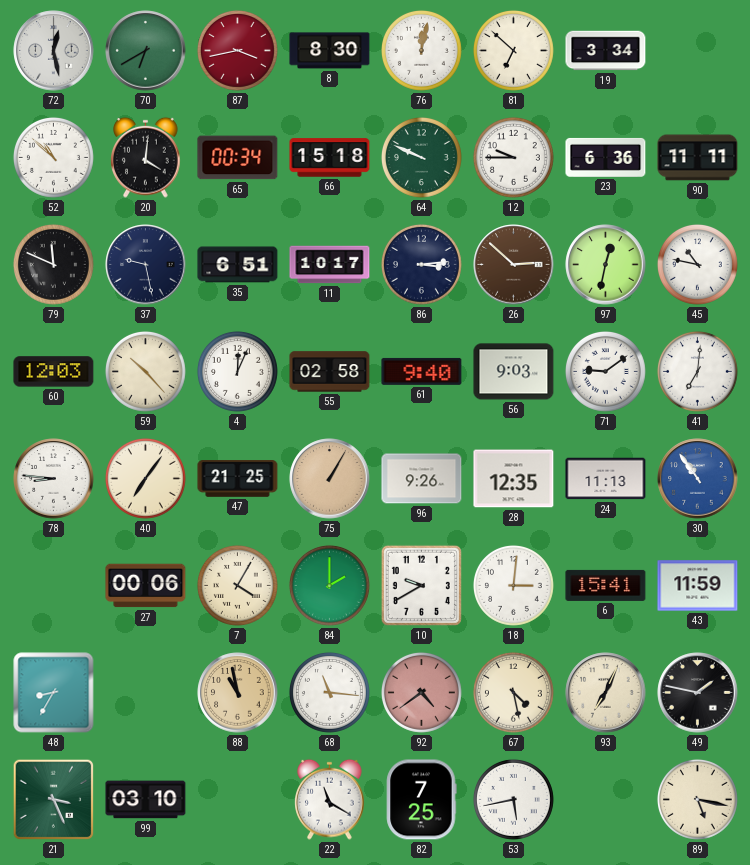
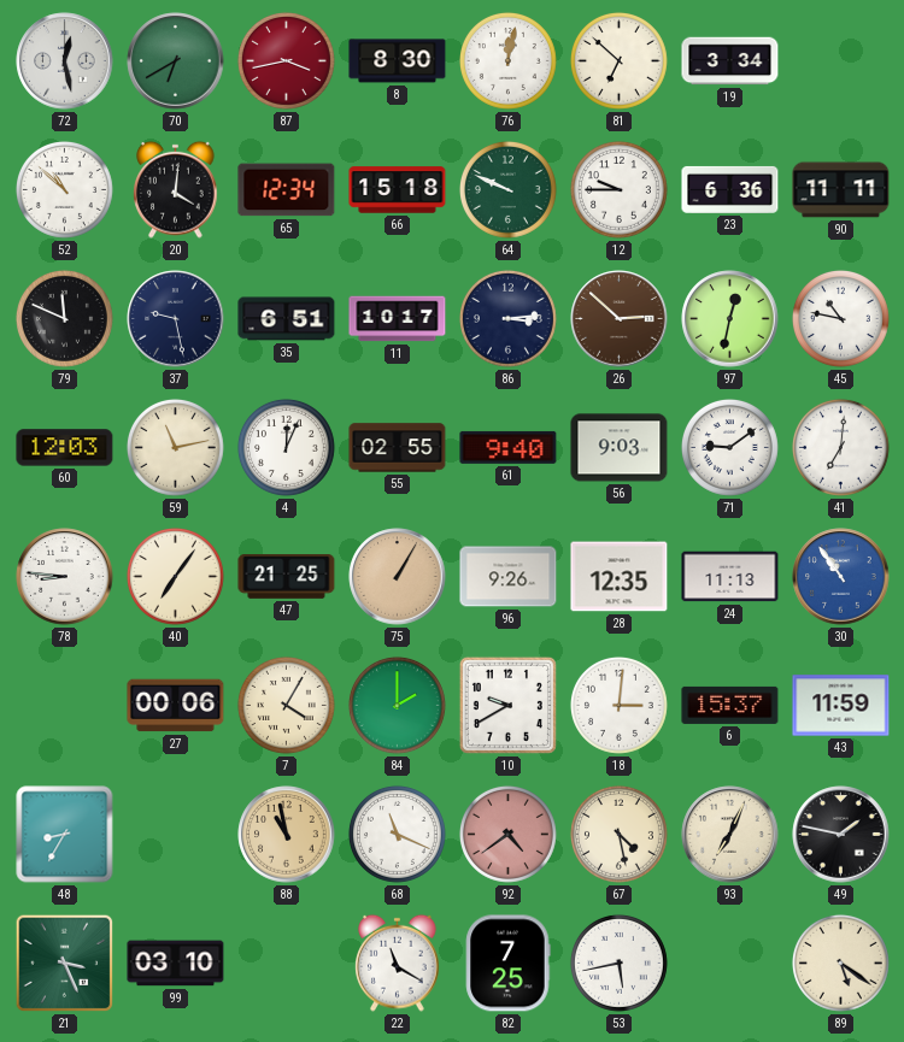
65: 00:34 -> 12:34
59: 10:23 -> 11:13
55: 02:58 -> 02:55
6: 15:41 -> 15:37
68: 11:16 -> 11:19
89: 5:17 -> 5:21
